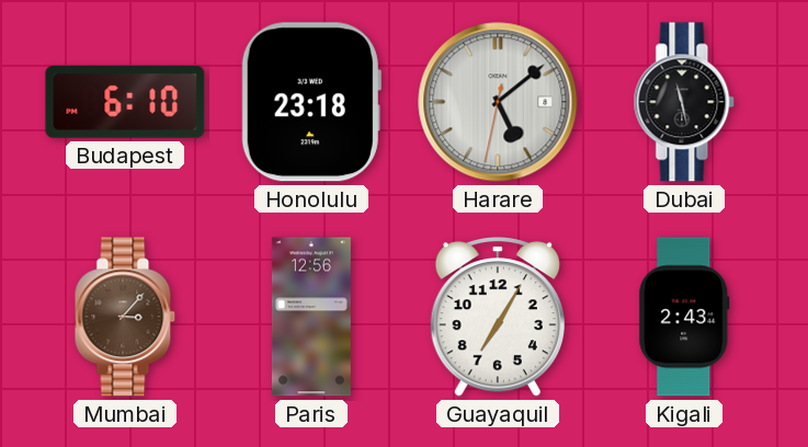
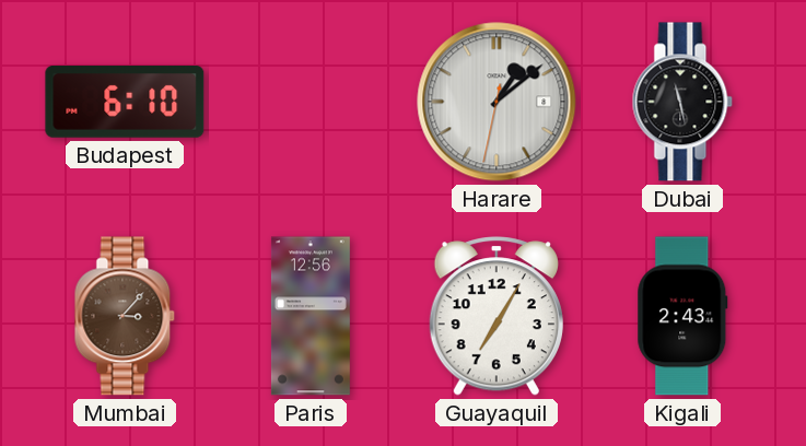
Honolulu: 23:18 -> none
Harare: 5:08 -> 1:08
